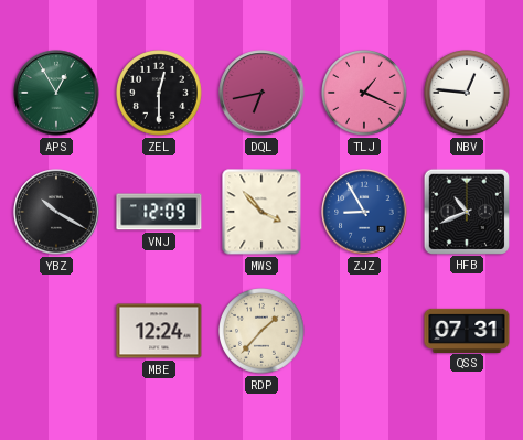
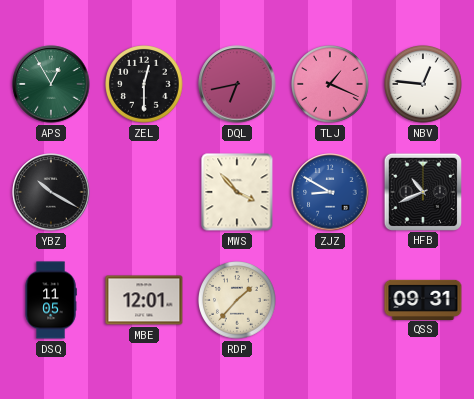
VNJ: 12:09 -> none
ZJZ: 8:55 -> 8:50
DSQ: none -> 11:05
MBE: 12:24 -> 12:01
QSS: 07:31 -> 09:31
